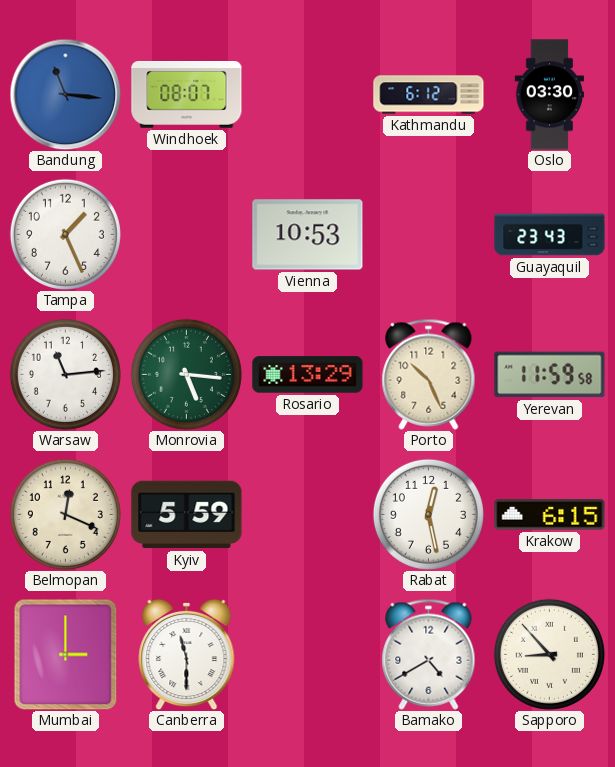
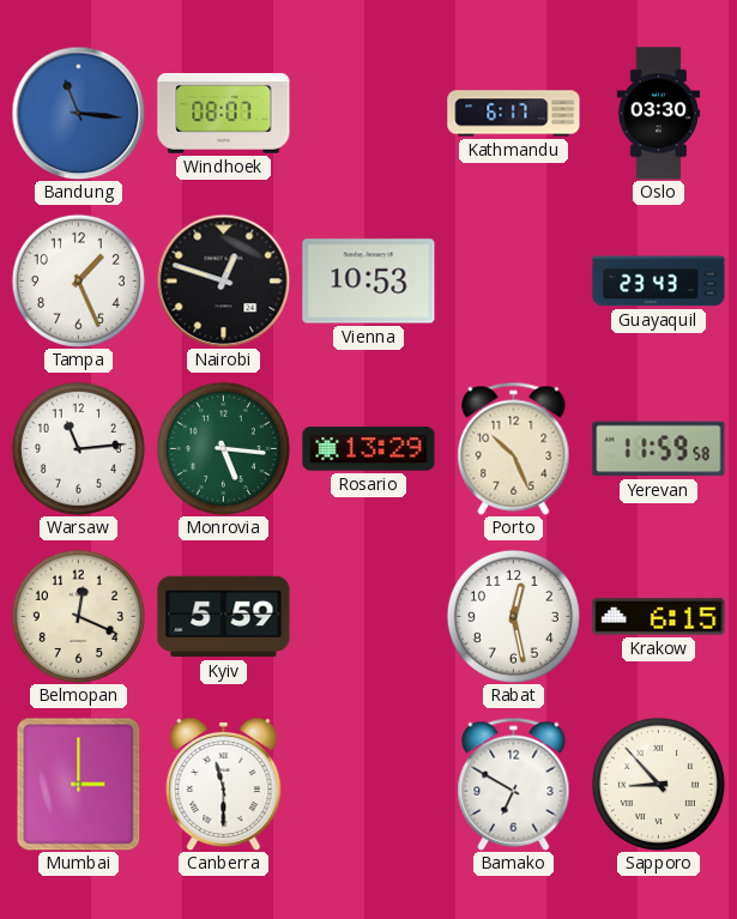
Kathmandu: 6:12 -> 6:17
Nairobi: none -> 12:48
Bamako: 4:40 -> 6:50
